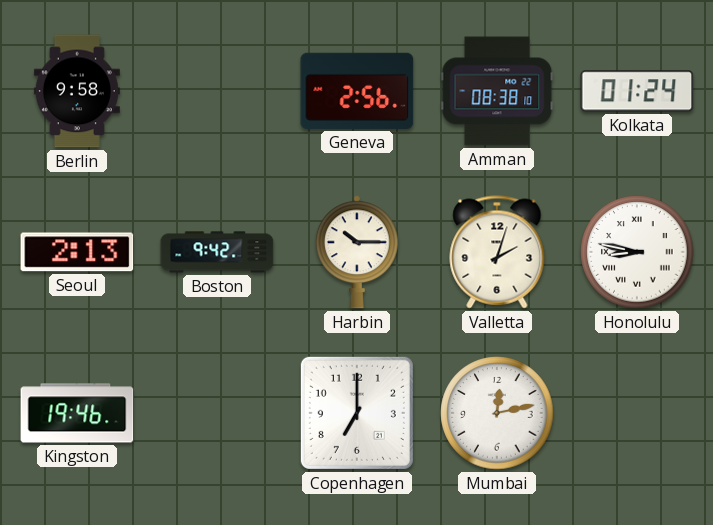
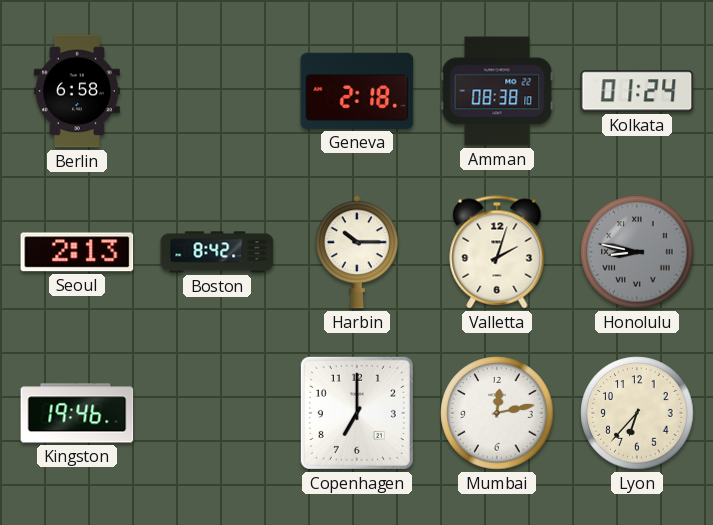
Berlin: 9:58 -> 6:58
Geneva: 2:56 -> 2:18
Boston: 9:42 -> 8:42
Honolulu dial: white -> grey
Lyon: none -> 6:37
